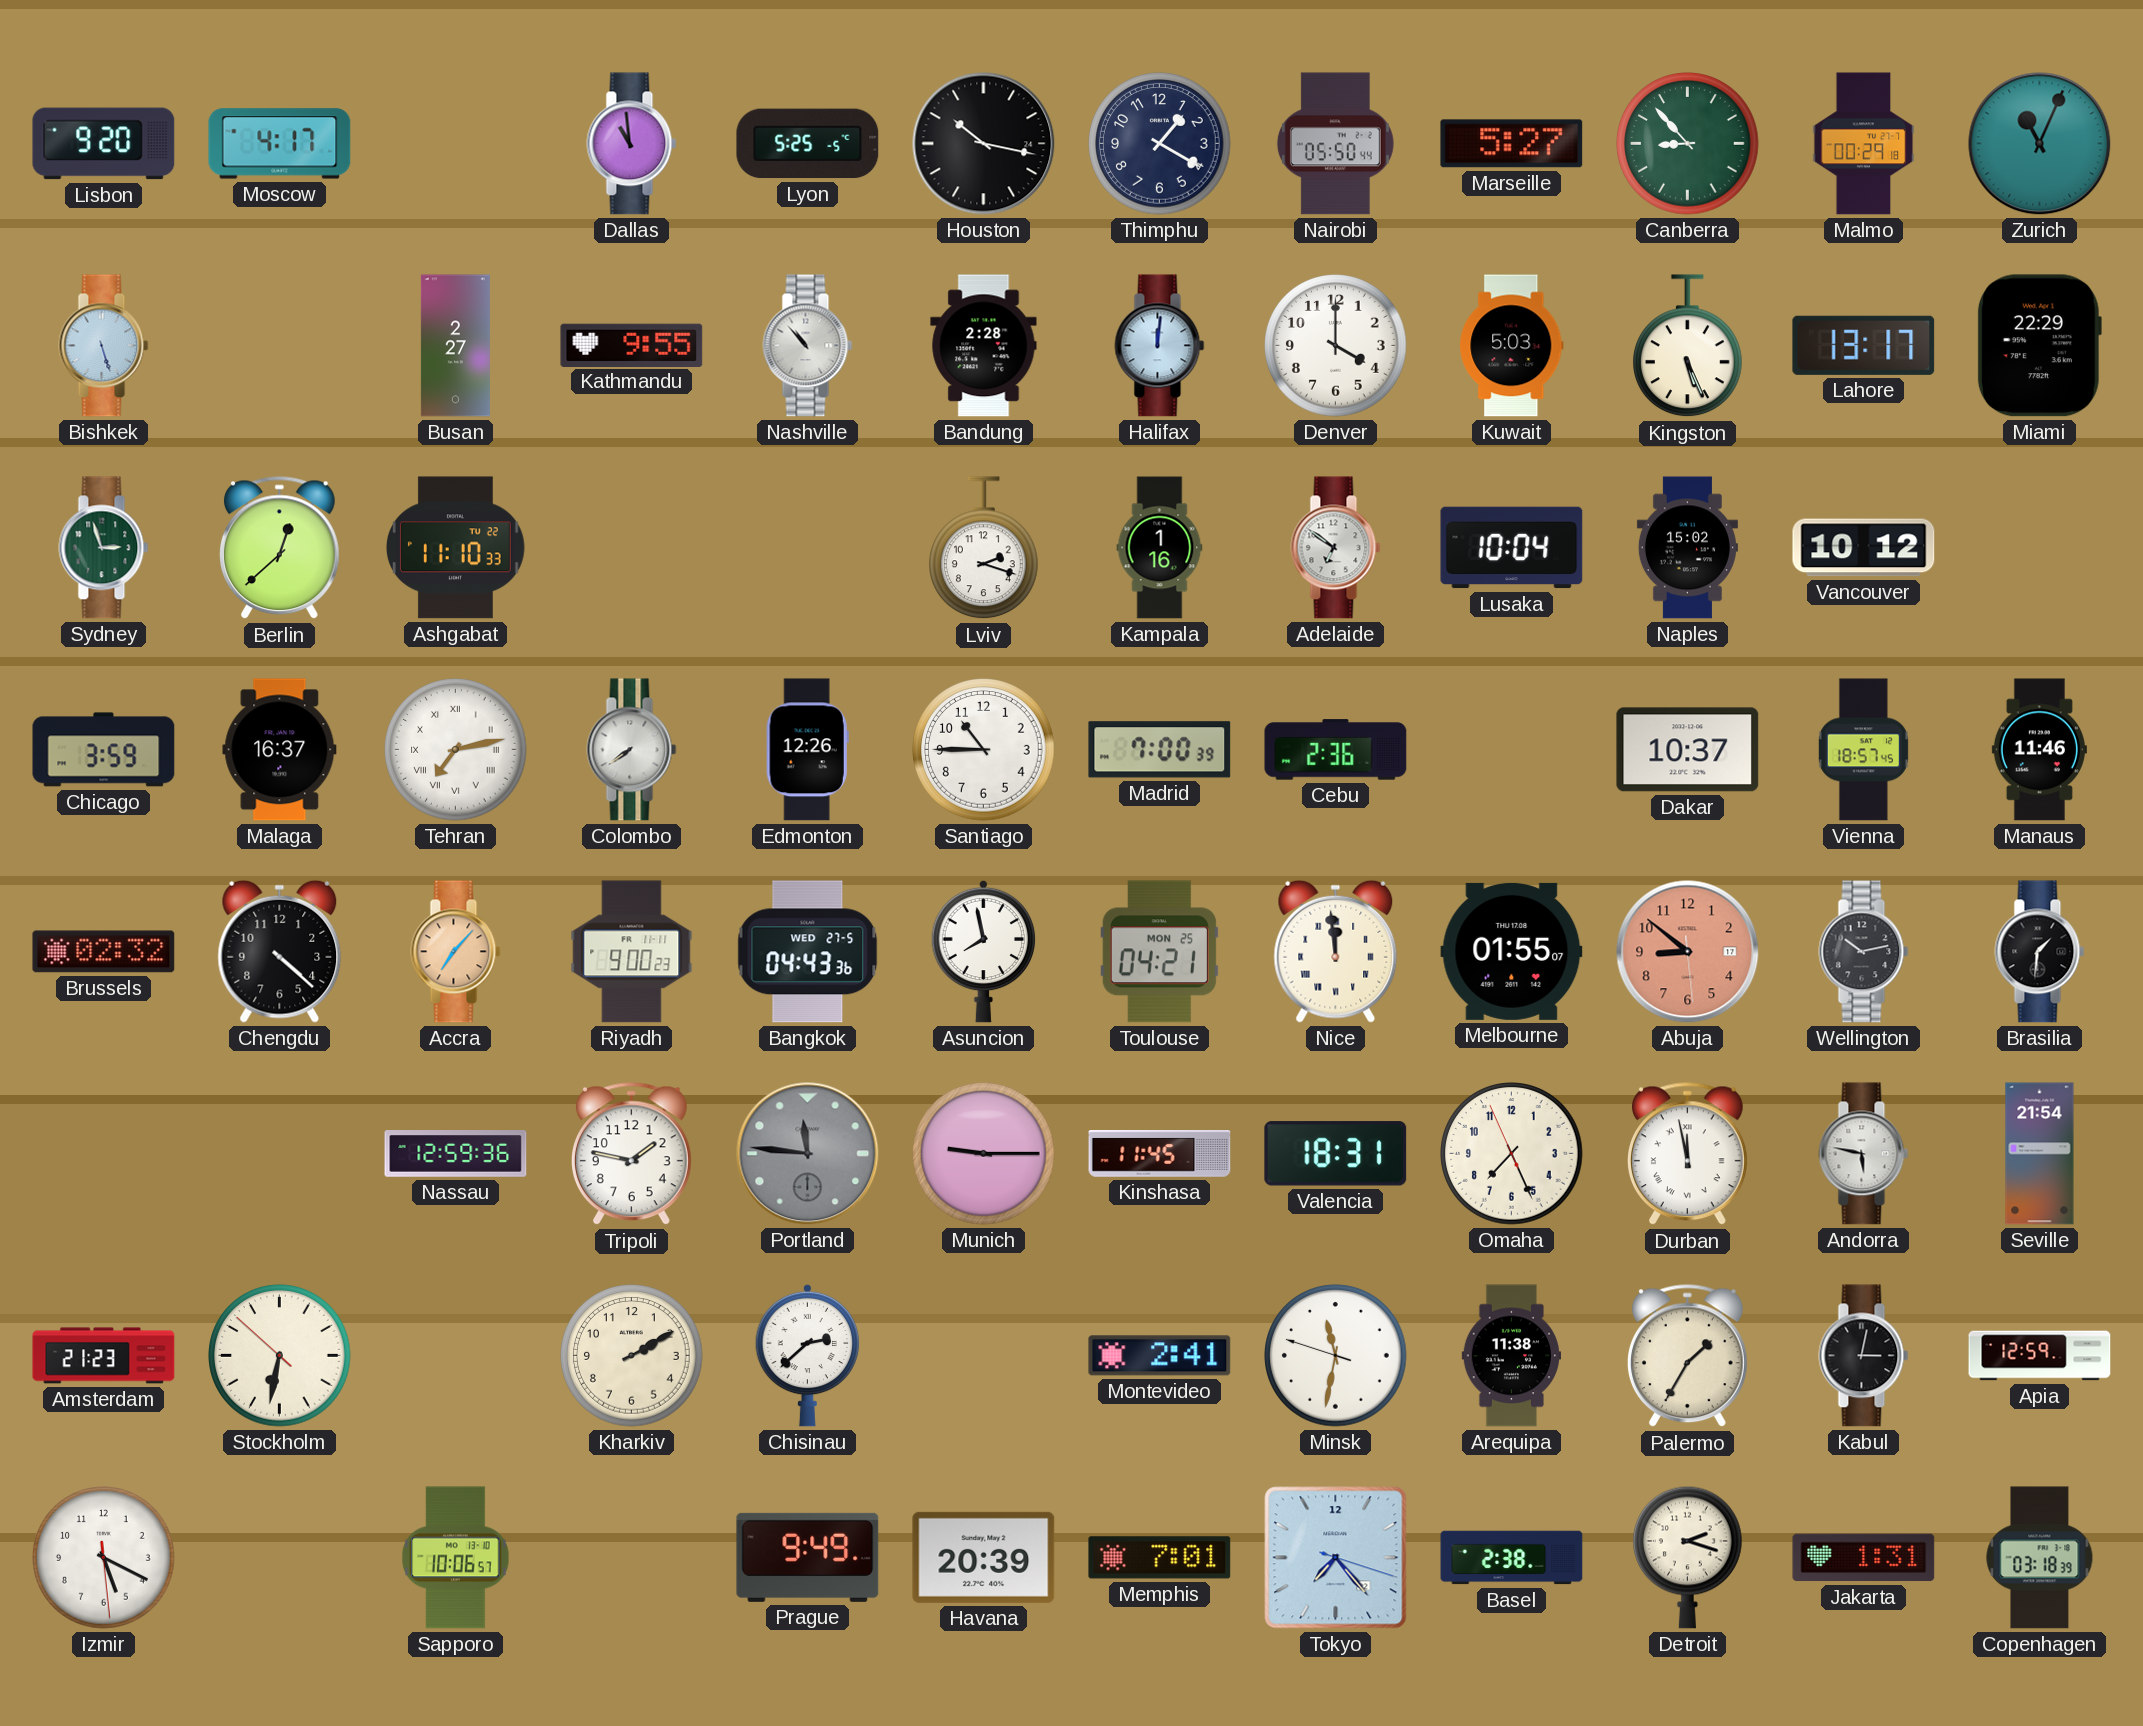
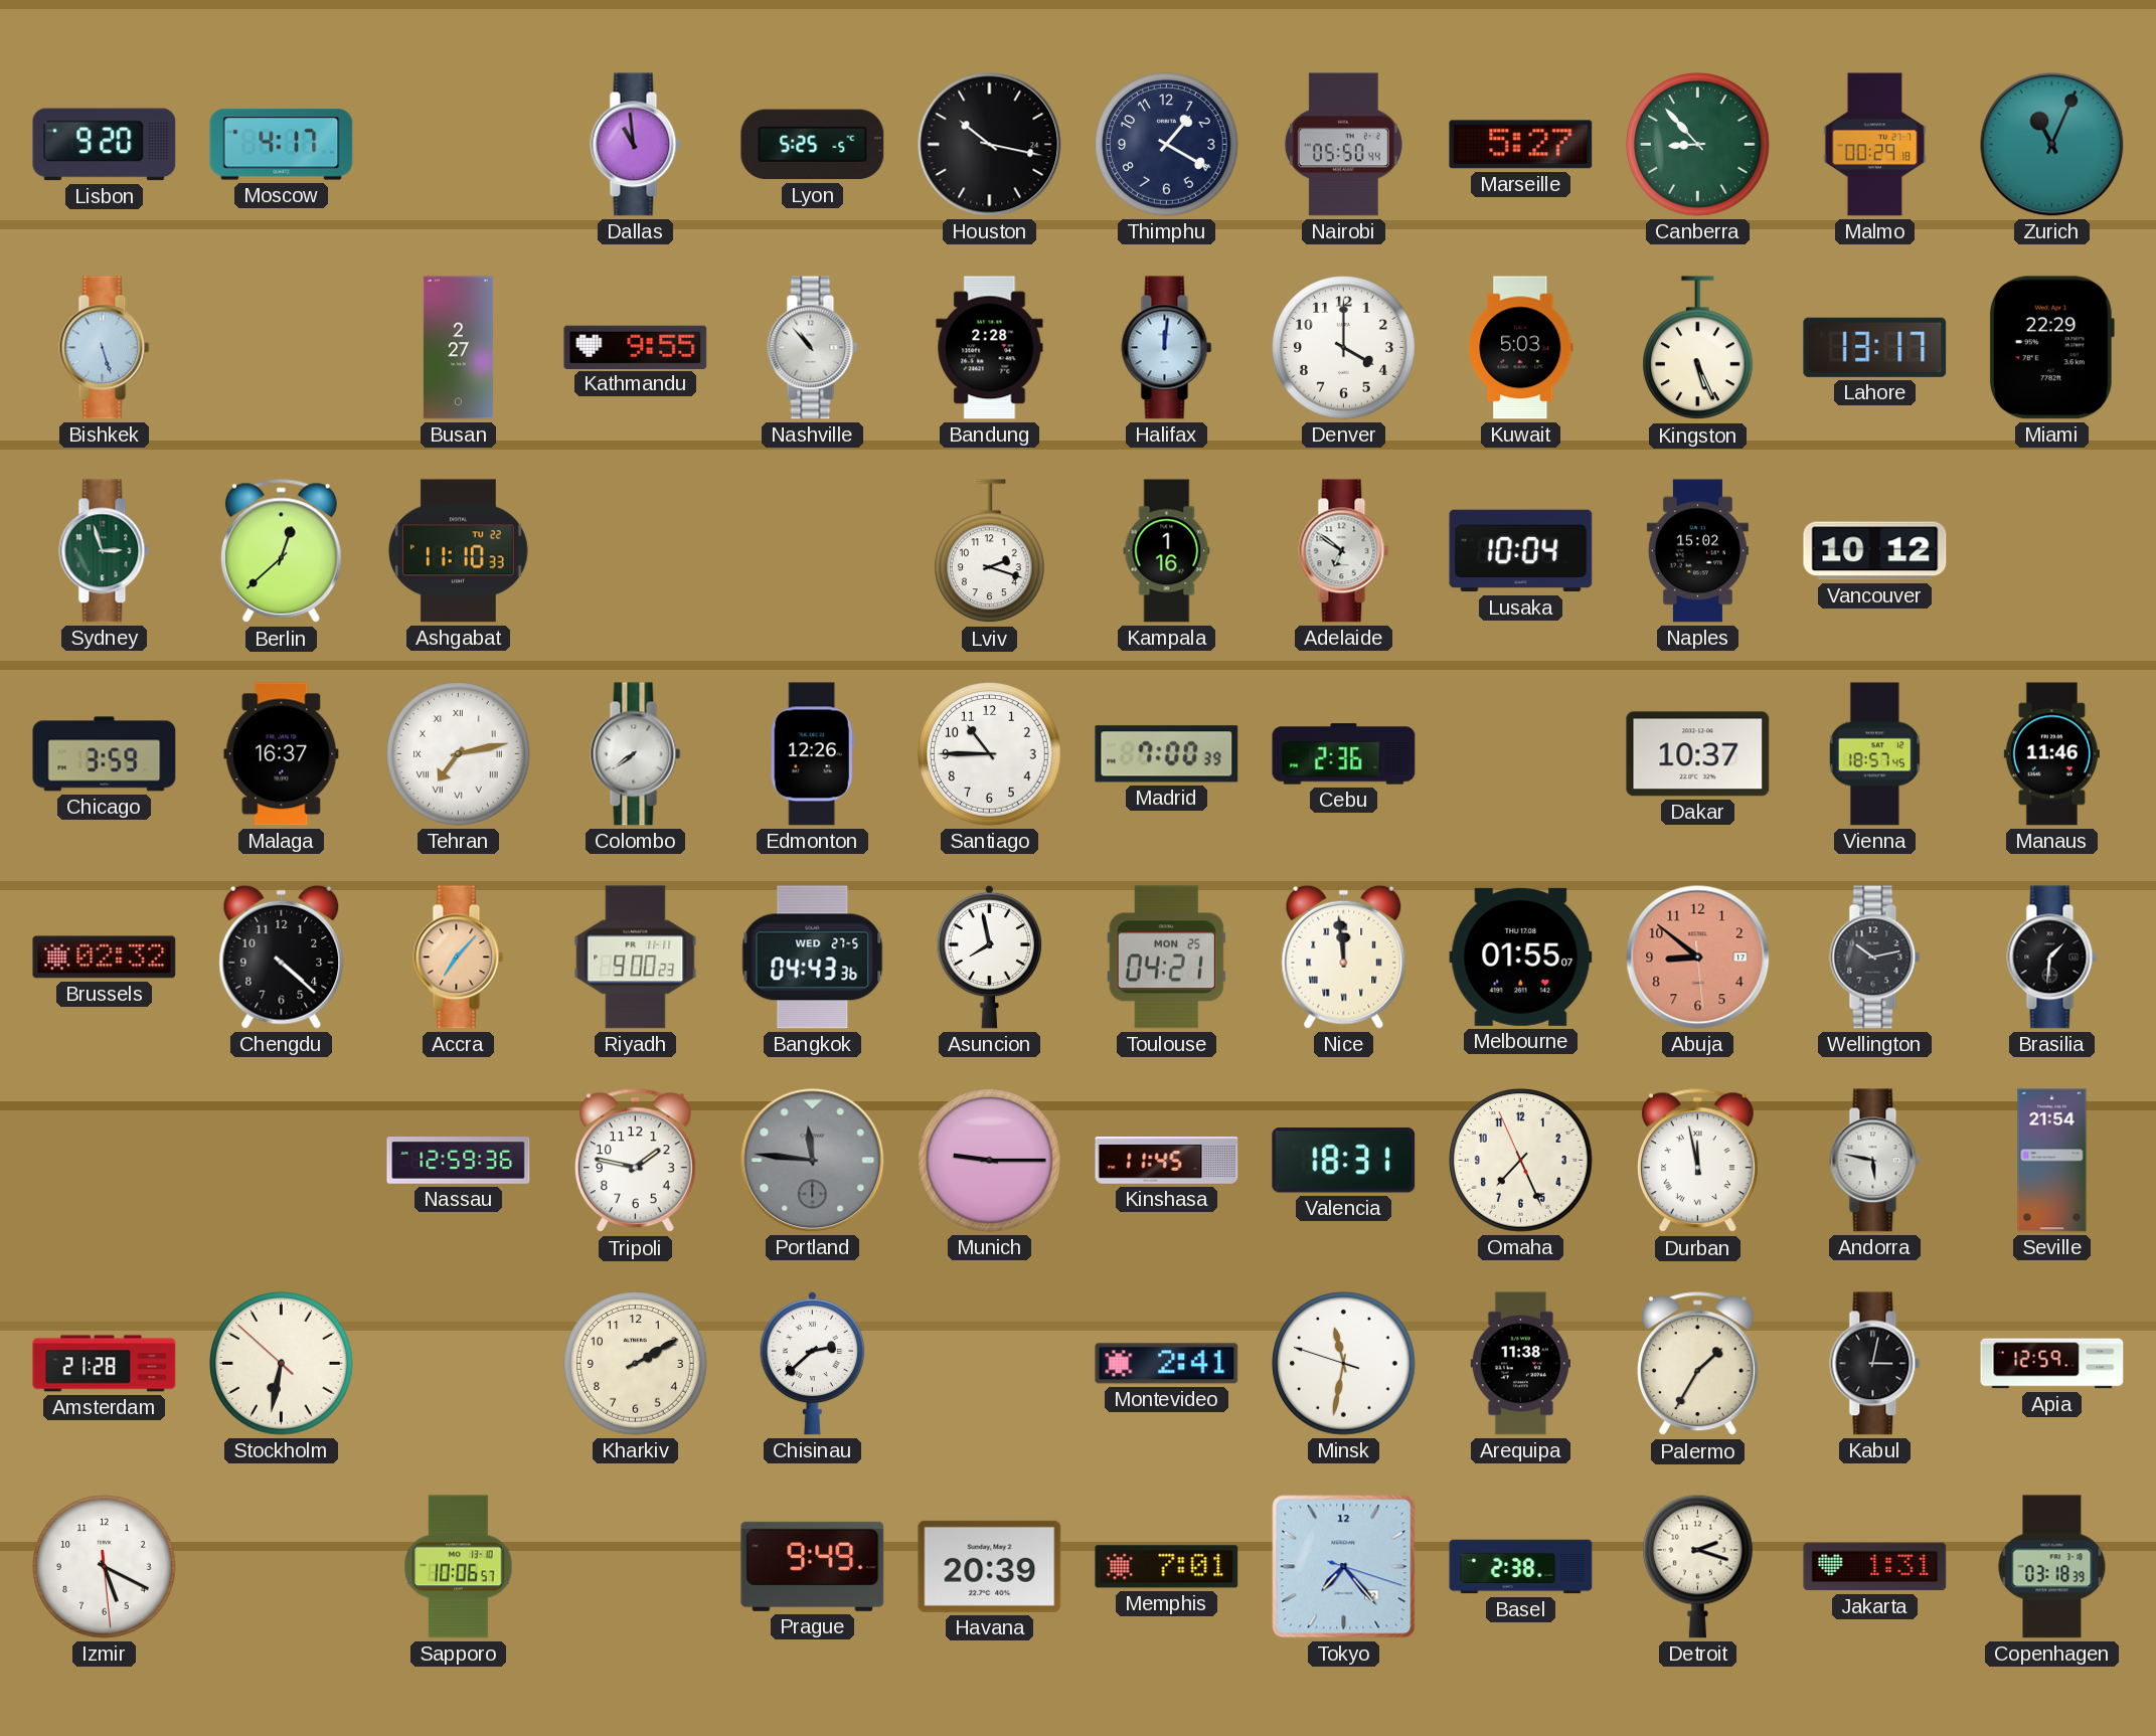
Amsterdam: 21:23 -> 21:28
